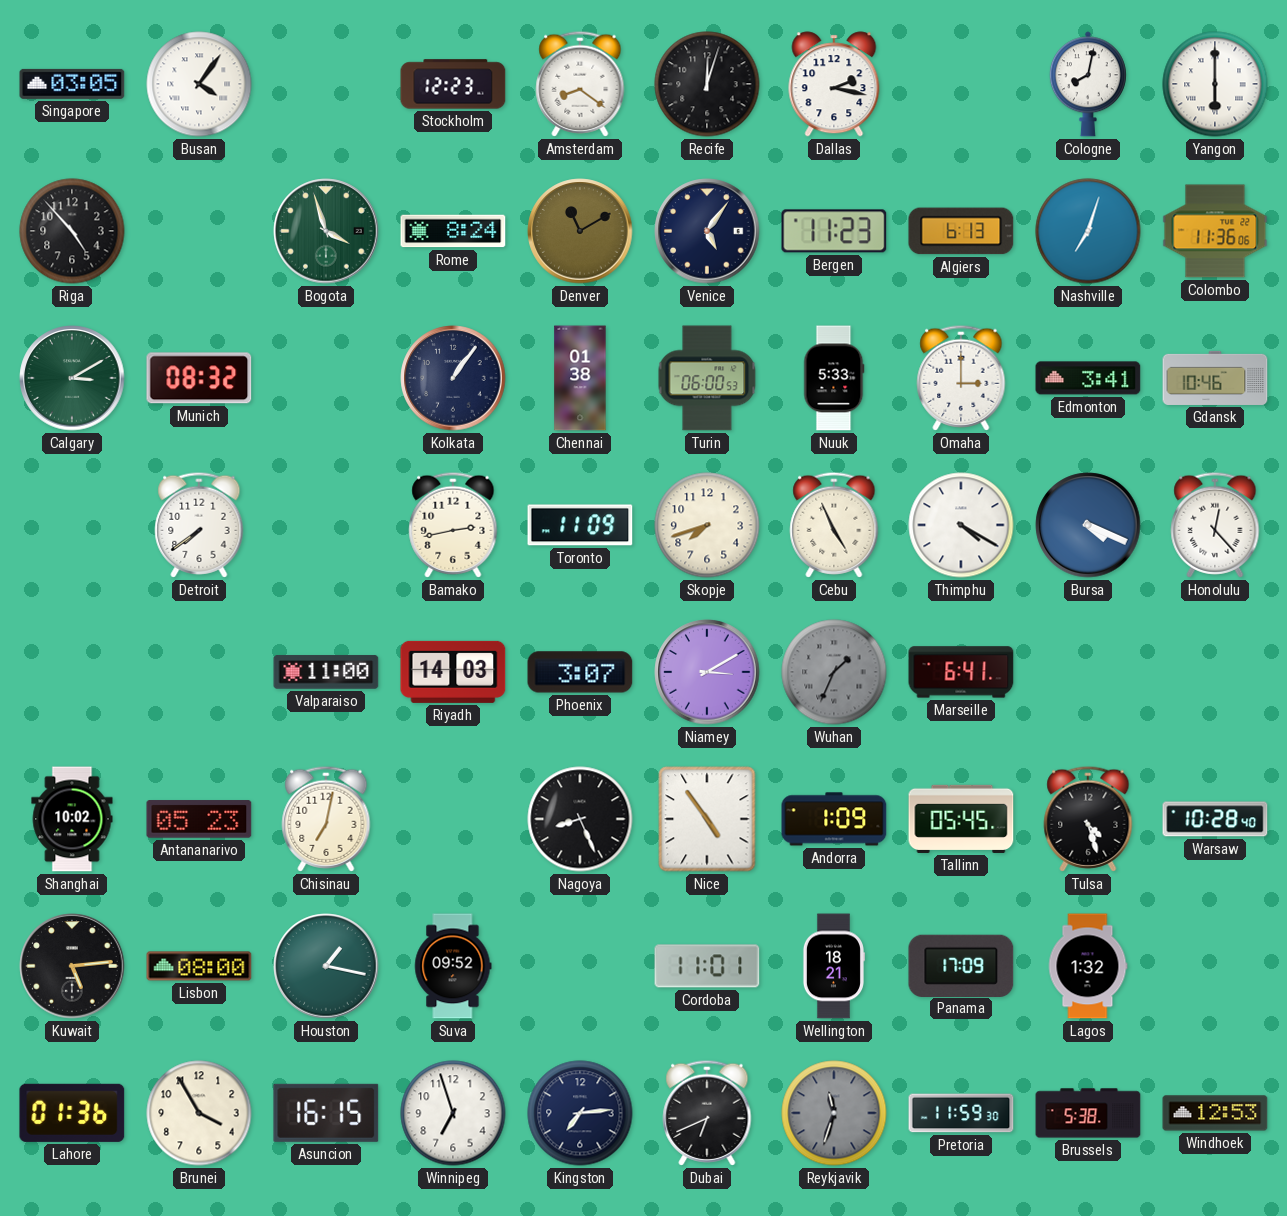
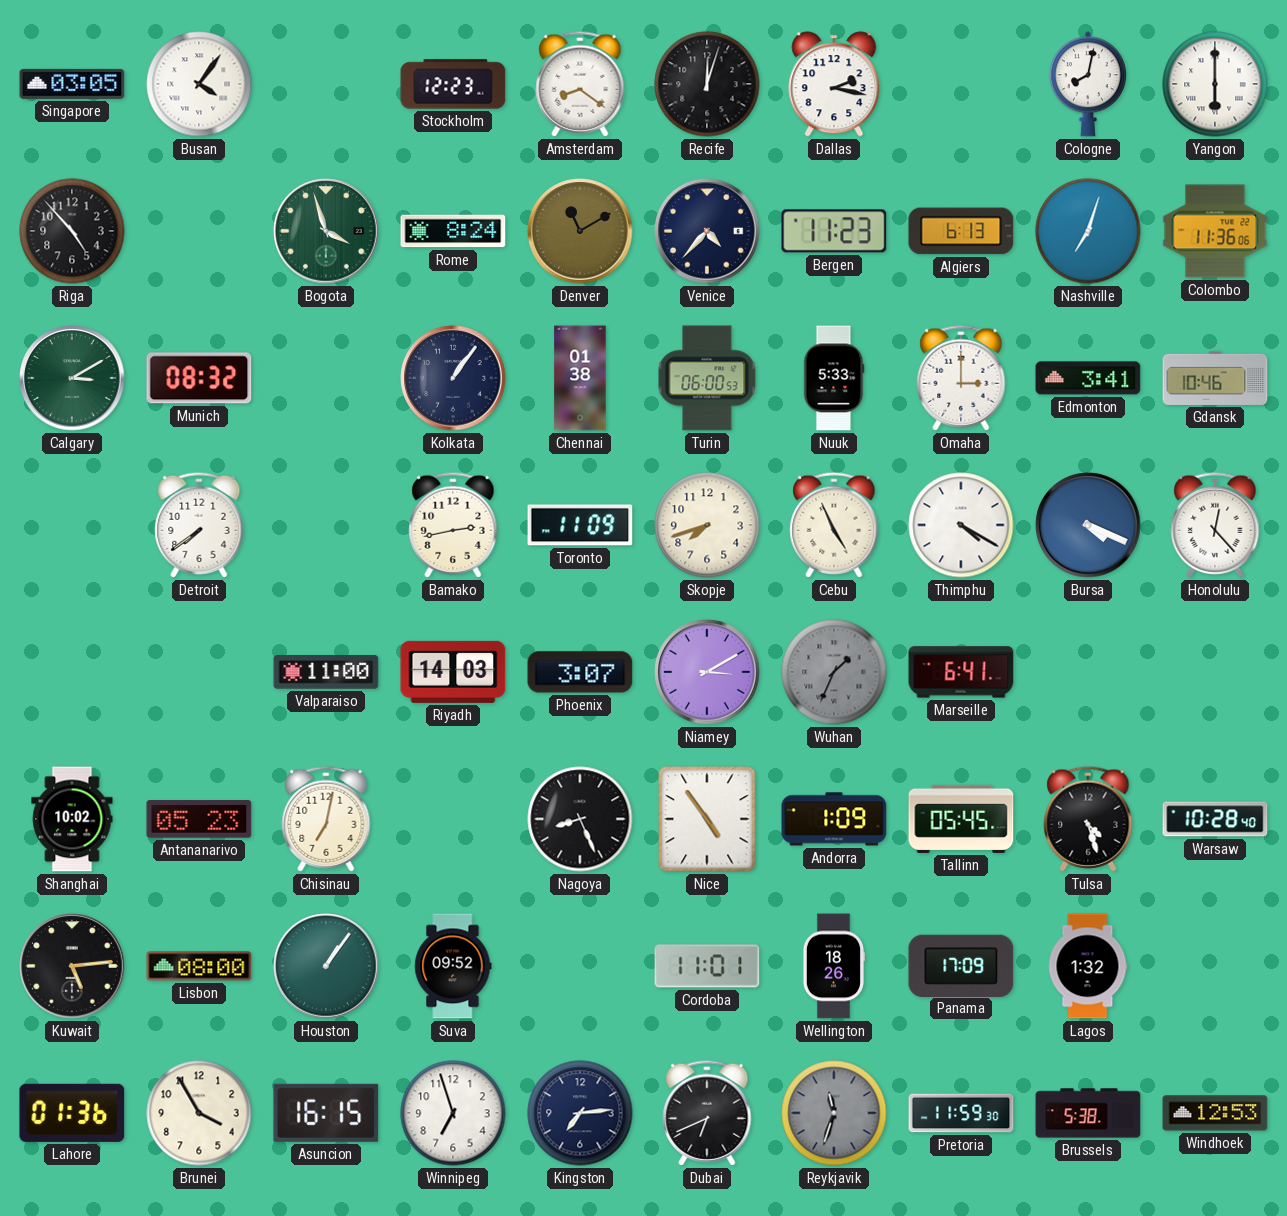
Venice: 5:06 -> 4:37
Houston: 1:17 -> 1:06
Wellington: 18:21 -> 18:26
